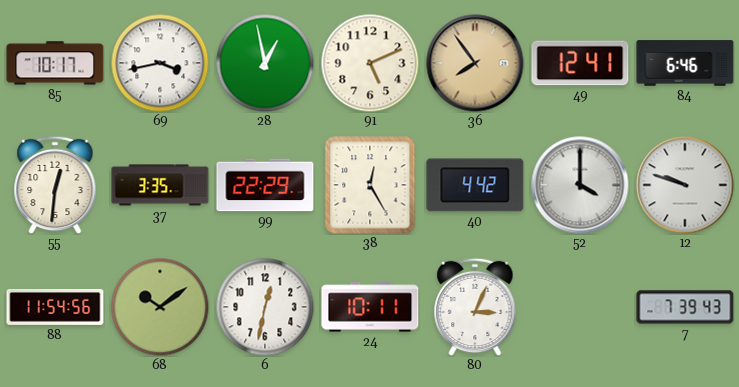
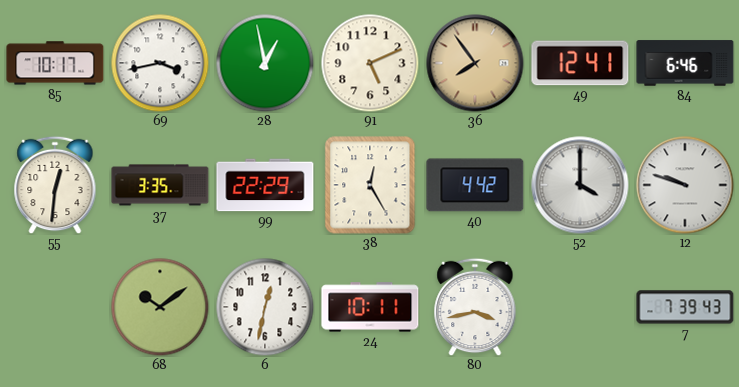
88: 11:54 -> none
80: 3:04 -> 3:43
